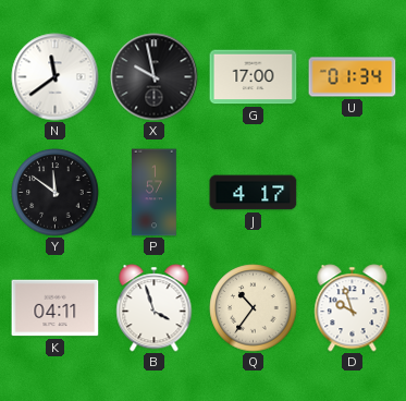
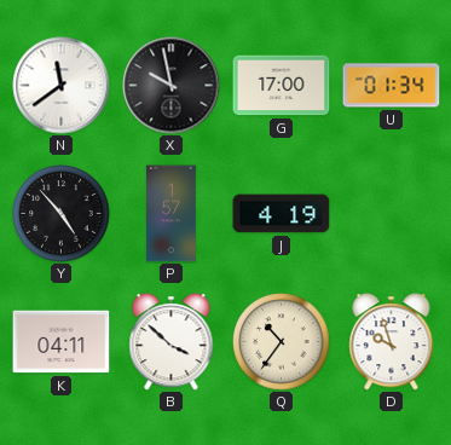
Y: 11:51 -> 4:53
J: 4:17 -> 4:19
B: 3:57 -> 3:52
